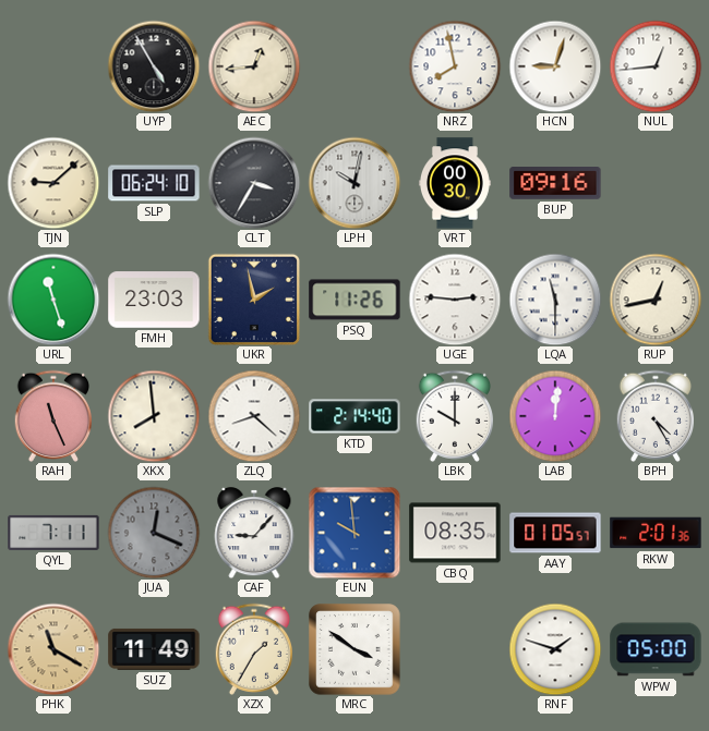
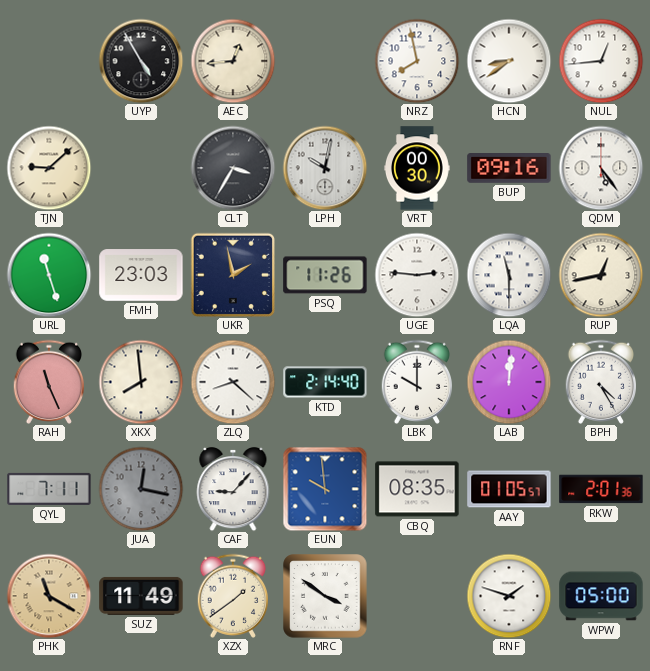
HCN: 9:03 -> 8:39
SLP: 06:24 -> none
QDM: none -> 5:24
JUA: 12:19 -> 12:17
XZX: 1:35 -> 1:39
